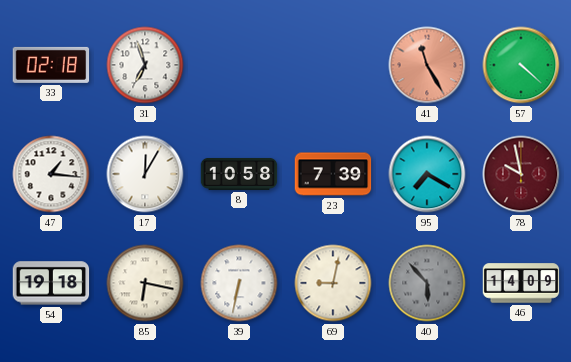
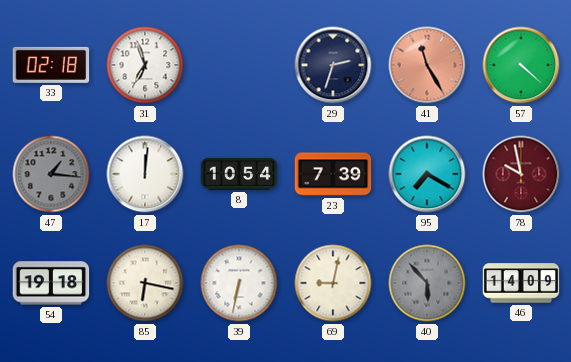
29: none -> 2:33
47 dial: white -> grey
17: 12:05 -> 12:01
8: 10:58 -> 10:54
